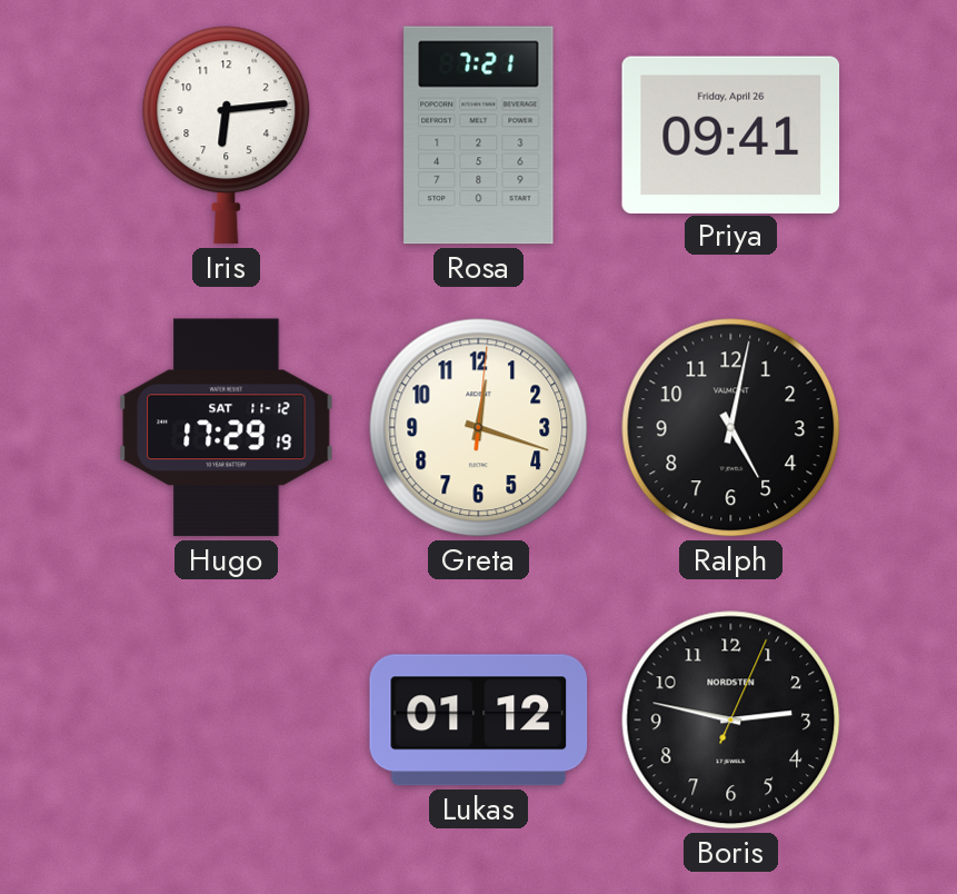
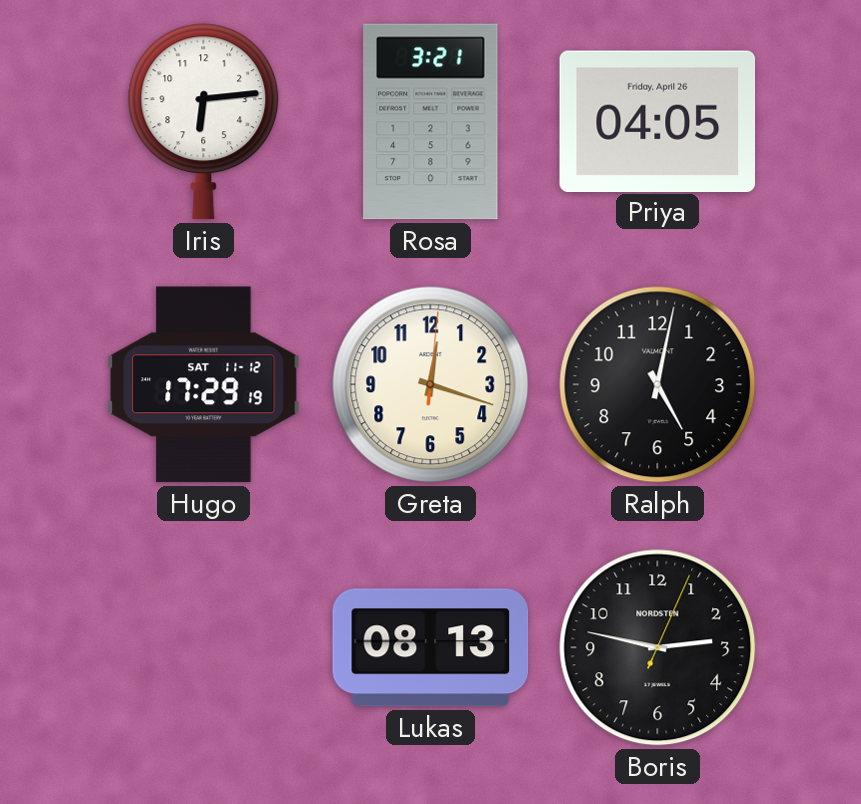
Rosa: 7:21 -> 3:21
Priya: 09:41 -> 04:05
Lukas: 01:12 -> 08:13
